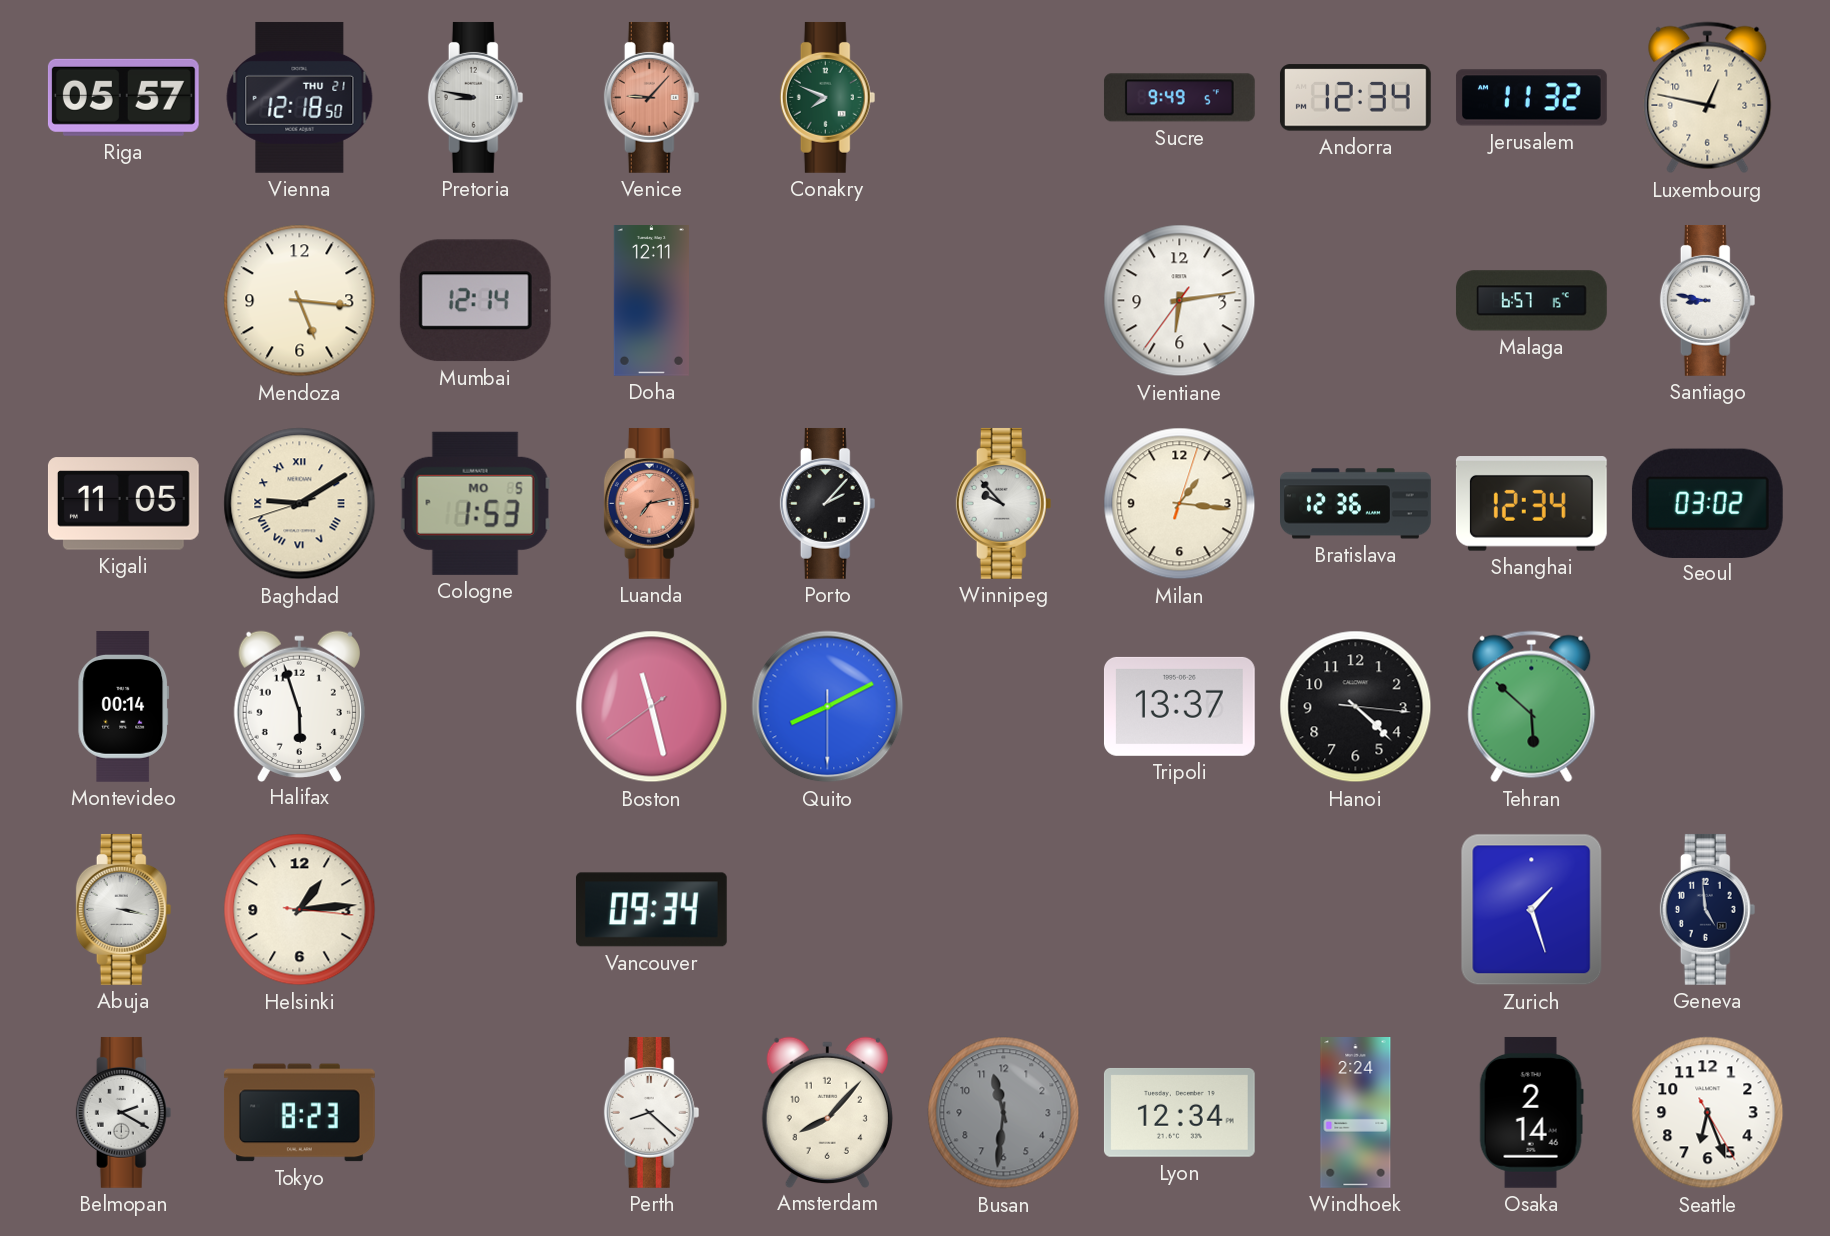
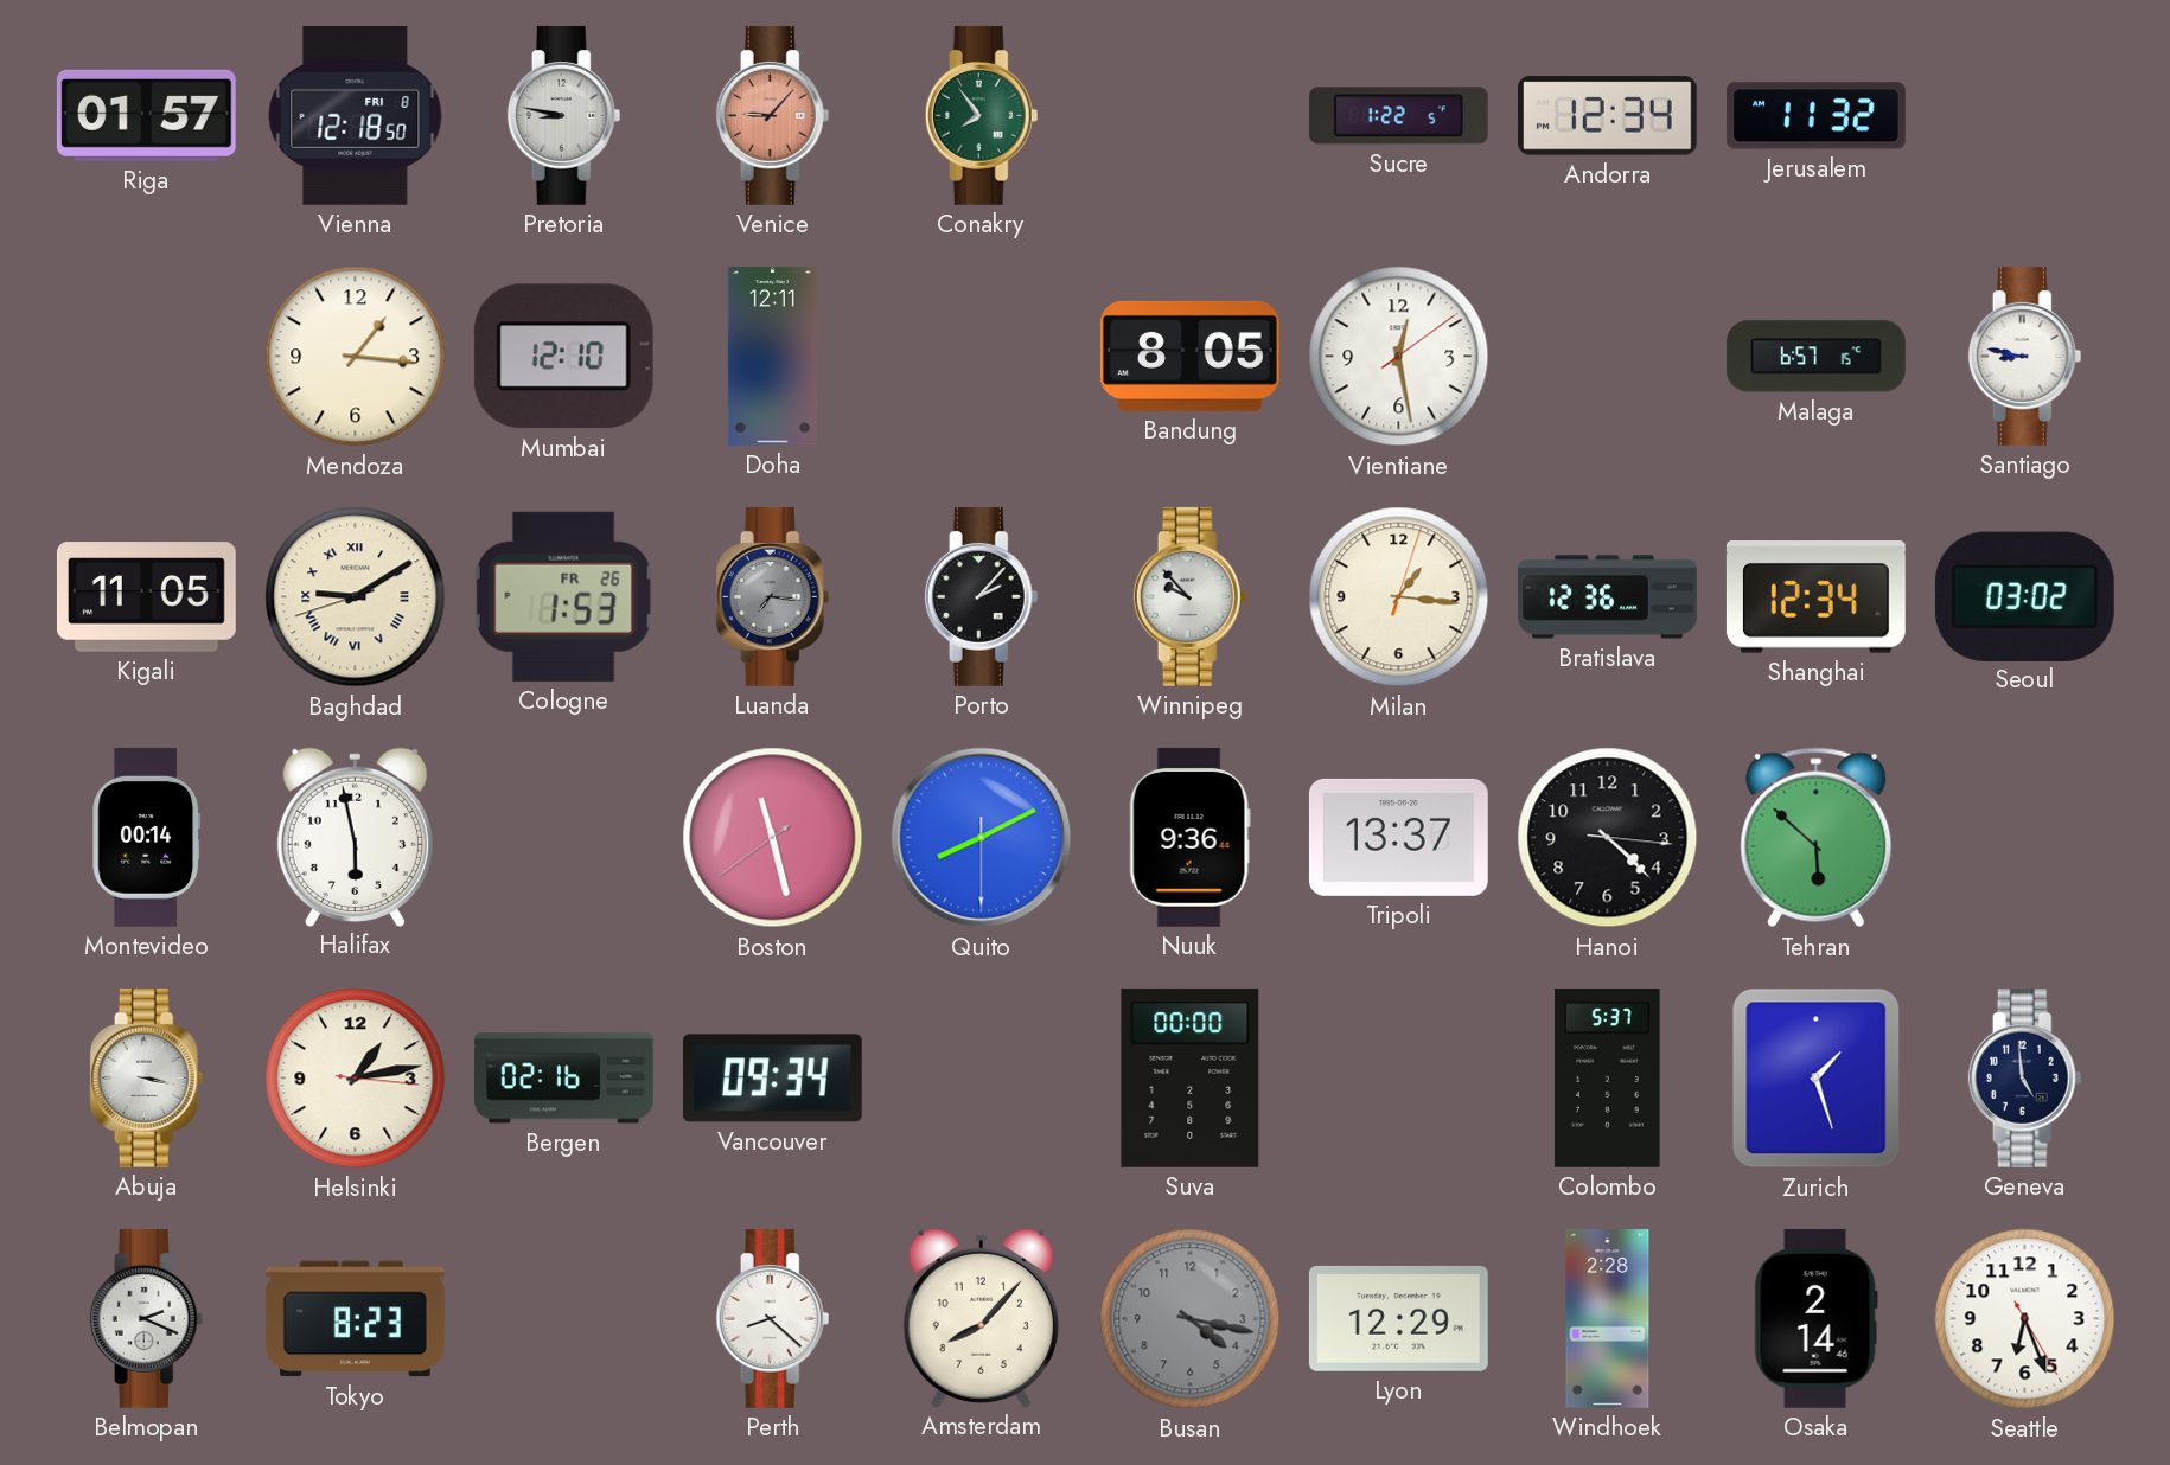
Riga: 05:57 -> 01:57
Vienna date: THU 21 -> FRI 8
Conakry: 7:49 -> 7:54
Sucre: 9:49 -> 1:22
Luxembourg: 12:47 -> none
Mendoza: 5:16 -> 1:16
Mumbai: 12:14 -> 12:10
Bandung: none -> 8:05
Vientiane: 6:13 -> 12:28
Cologne date: MO 5 -> FR 26
Luanda: 7:13 -> 7:16
Luanda dial: salmon -> grey
Halifax: 5:57 -> 5:58
Nuuk: none -> 9:36
Helsinki: 1:14 -> 1:13
Bergen: none -> 02:16
Suva: none -> 00:00
Colombo: none -> 5:37
Belmopan: 2:20 -> 2:19
Busan: 11:31 -> 4:17
Lyon: 12:34 -> 12:29
Windhoek: 2:24 -> 2:28
